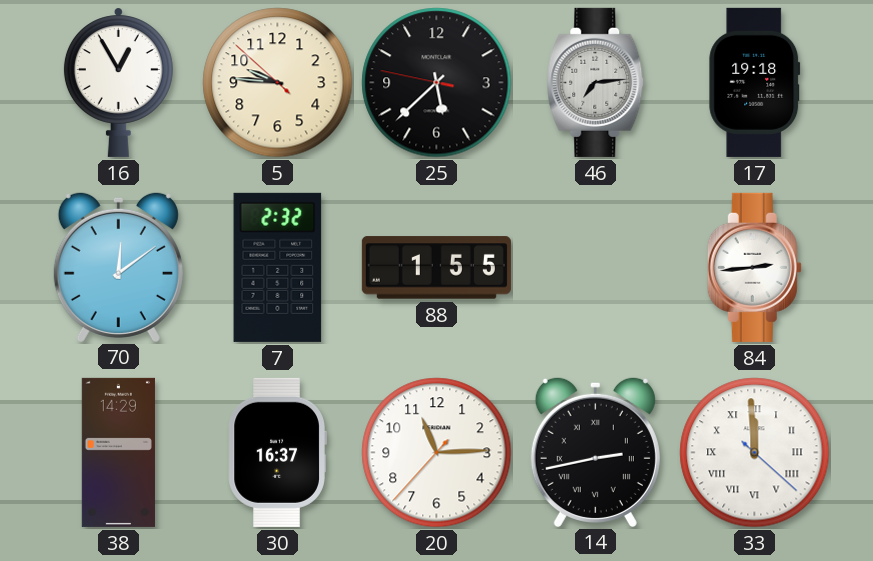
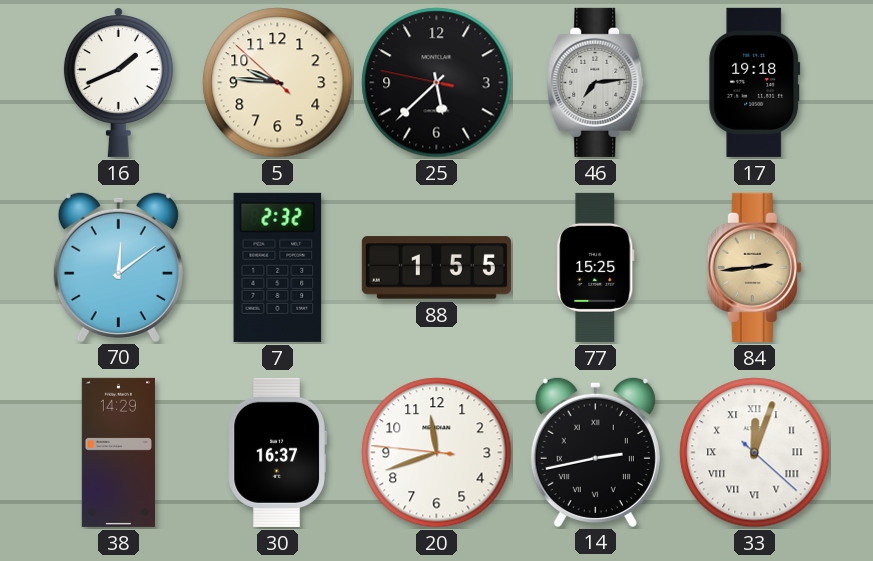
16: 12:55 -> 1:41
77: none -> 15:25
84 dial: white -> champagne
20: 11:14 -> 11:41
33: 11:59 -> 12:03
